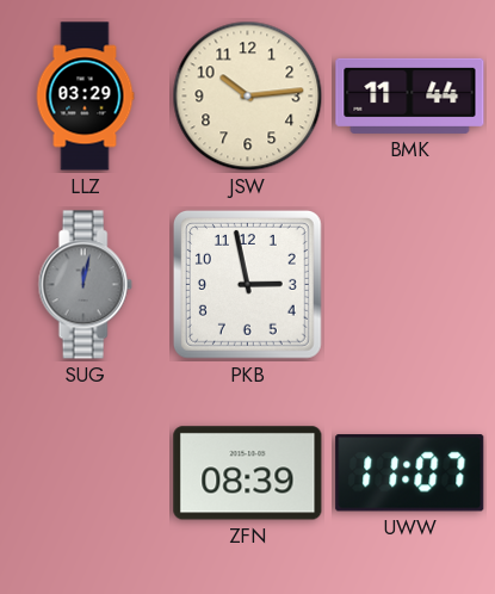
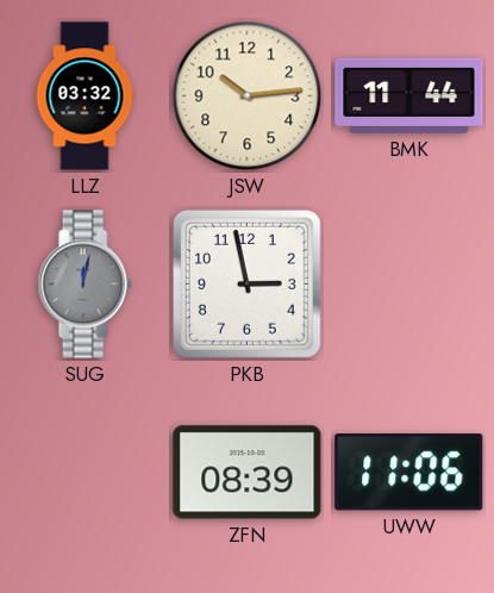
LLZ: 03:29 -> 03:32
UWW: 11:07 -> 11:06
